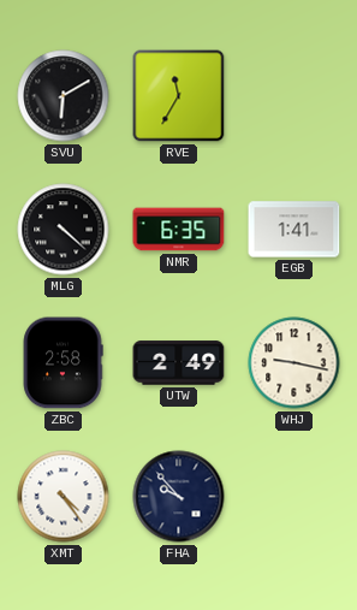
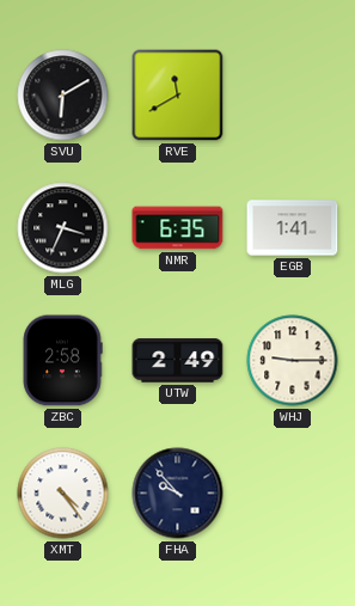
RVE: 11:35 -> 11:40
MLG: 4:22 -> 3:34
WHJ: 9:17 -> 9:15
